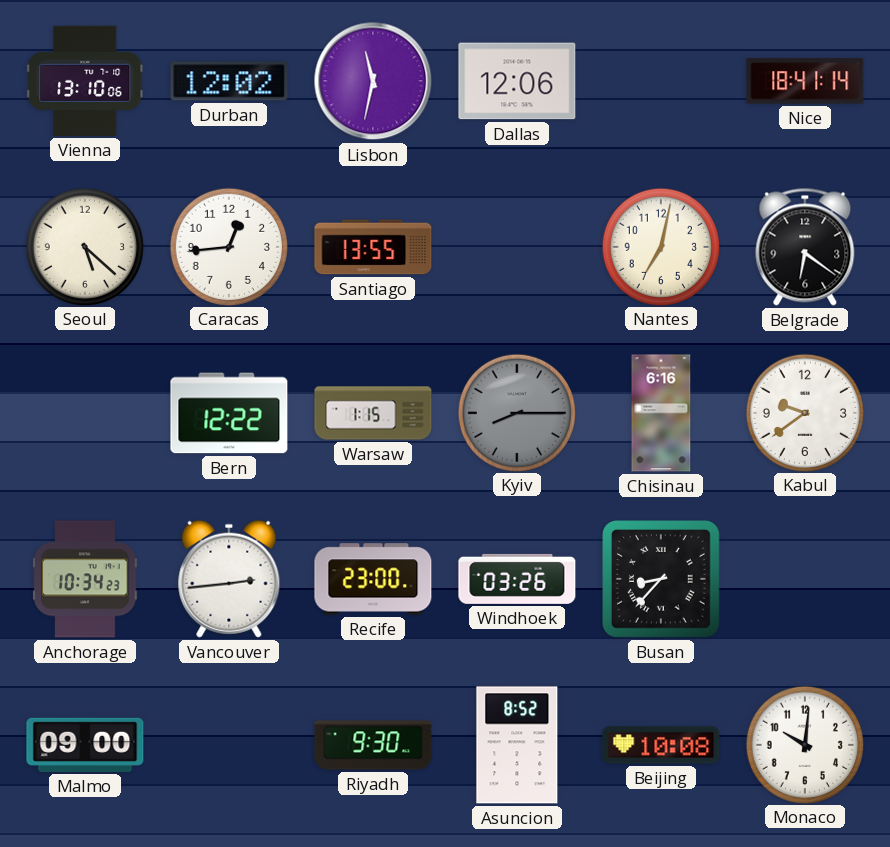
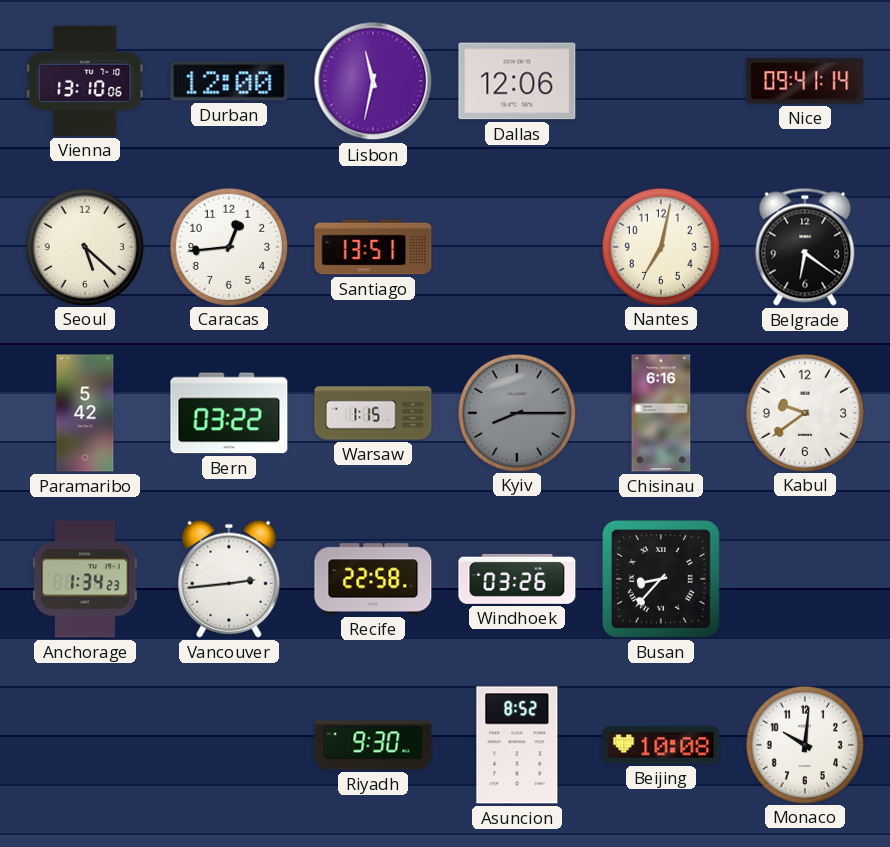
Durban: 12:02 -> 12:00
Nice: 18:41 -> 09:41
Santiago: 13:55 -> 13:51
Paramaribo: none -> 5:42
Bern: 12:22 -> 03:22
Anchorage: 10:34 -> 1:34
Recife: 23:00 -> 22:58
Malmo: 09:00 -> none
